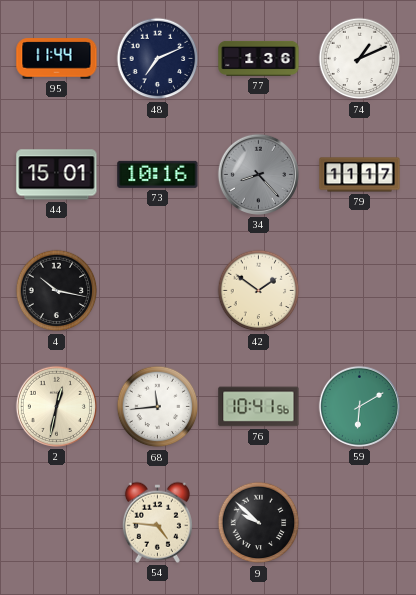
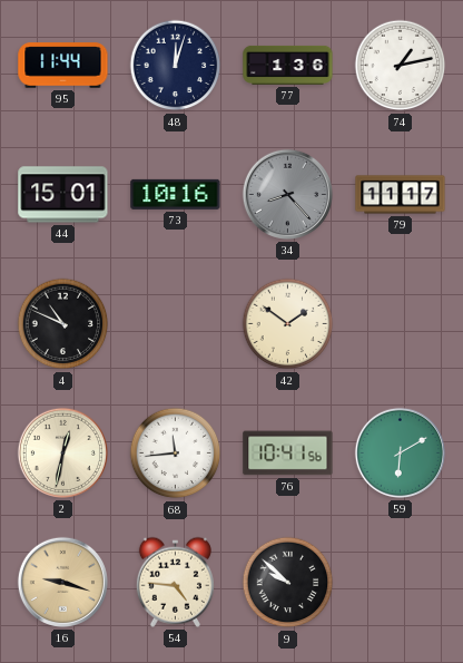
48: 7:11 -> 12:03
74: 1:11 -> 1:13
4: 10:17 -> 10:49
16: none -> 9:18
